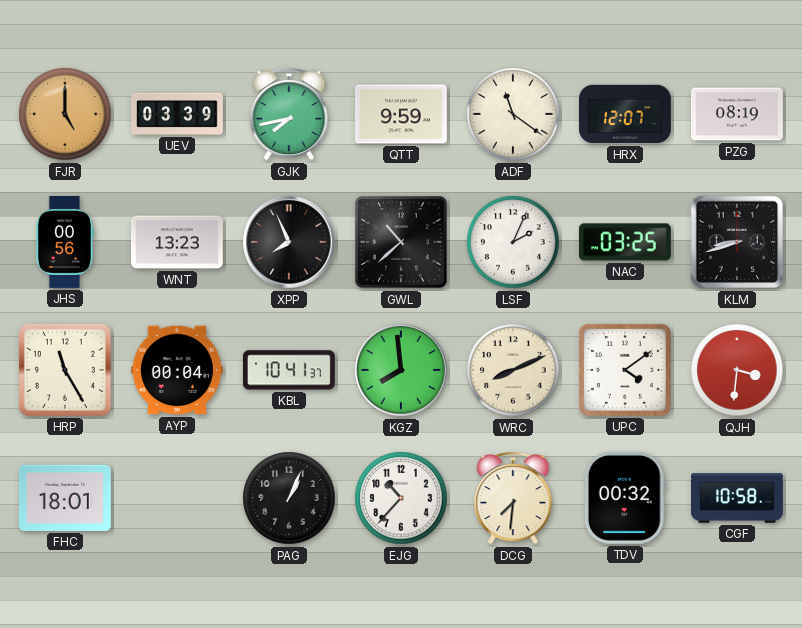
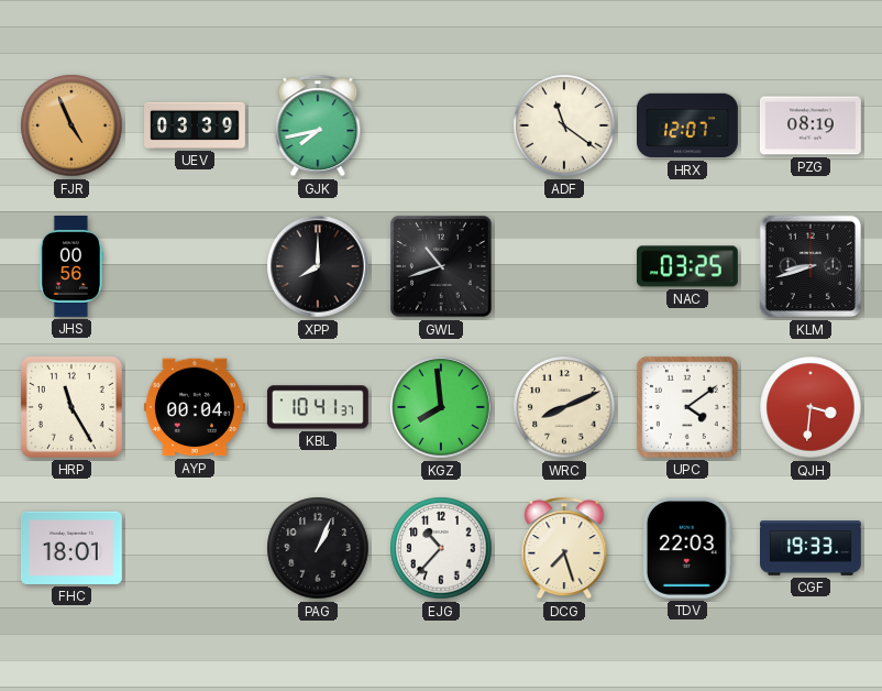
FJR: 5:00 -> 4:56
QTT: 9:59 -> none
WNT: 13:23 -> none
XPP: 7:56 -> 8:00
GWL: 10:38 -> 10:42
LSF: 2:04 -> none
DCG: 7:31 -> 7:27
TDV: 00:32 -> 22:03
CGF: 10:58 -> 19:33
